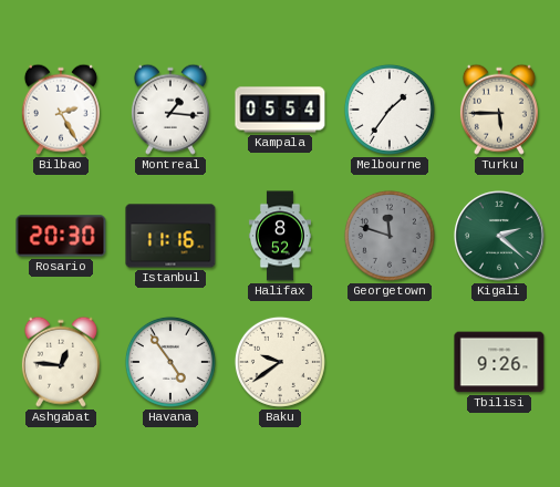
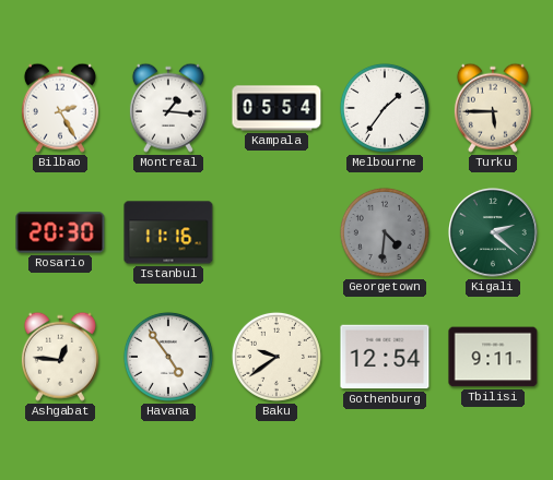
Halifax: 8:52 -> none
Georgetown: 11:48 -> 4:31
Gothenburg: none -> 12:54
Tbilisi: 9:26 -> 9:11
